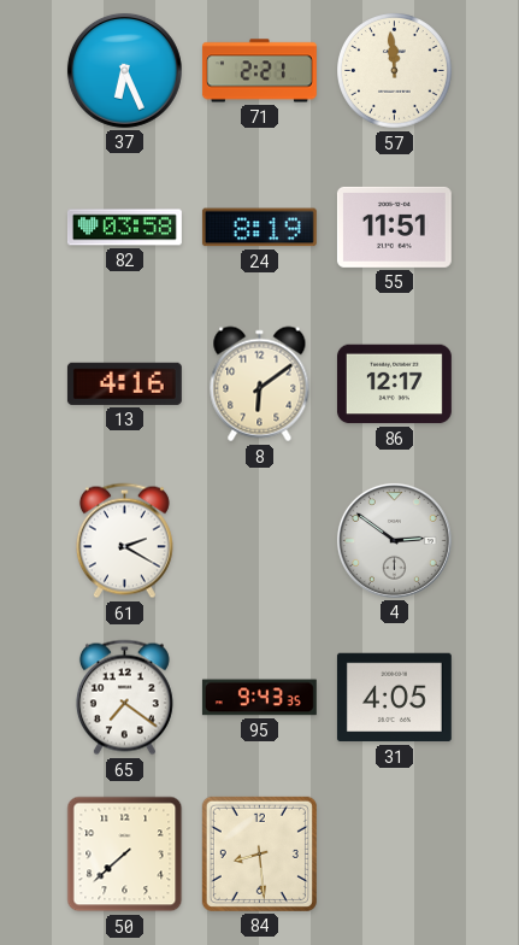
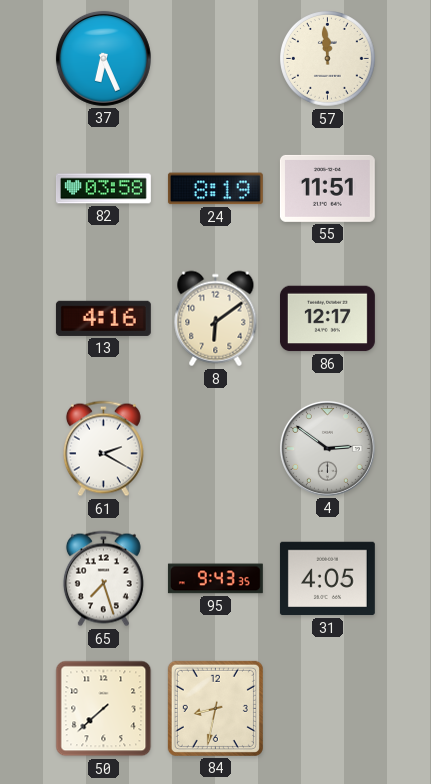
71: 2:21 -> none
65: 7:21 -> 7:27
84: 8:29 -> 8:32
